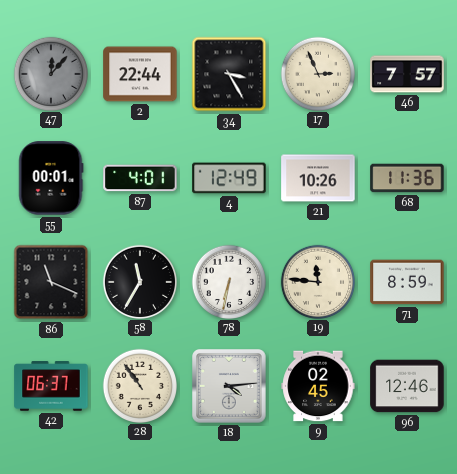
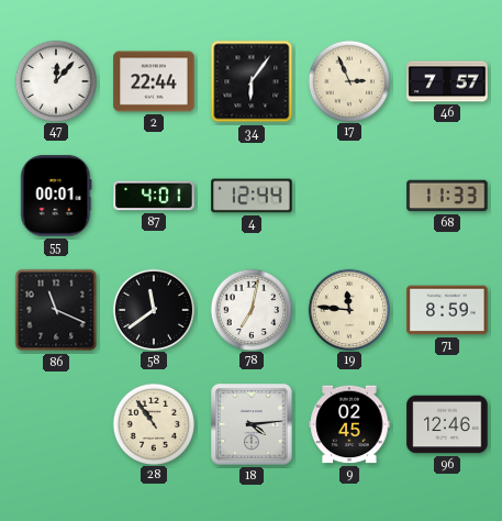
47 dial: grey -> white
34: 3:25 -> 6:06
4: 12:49 -> 12:44
21: 10:26 -> none
68: 11:36 -> 11:33
58: 11:35 -> 11:39
78: 6:32 -> 7:02
42: 06:37 -> none
